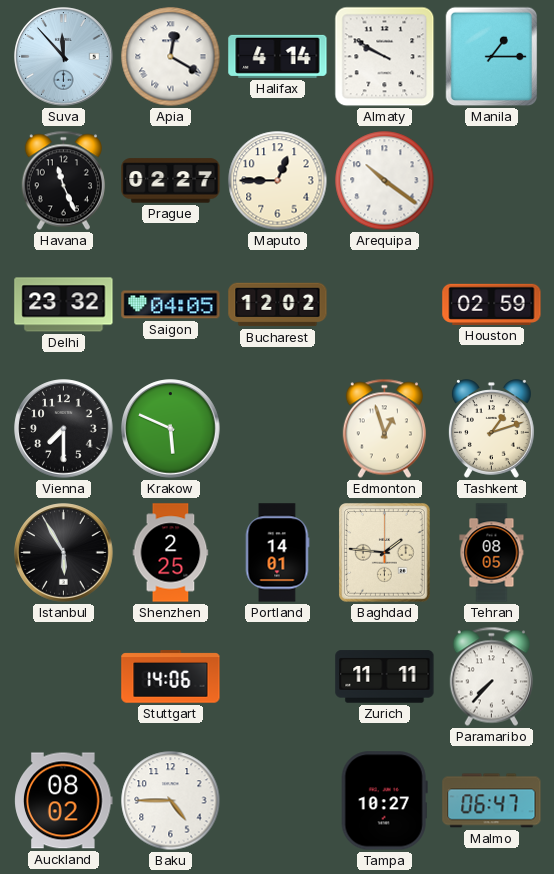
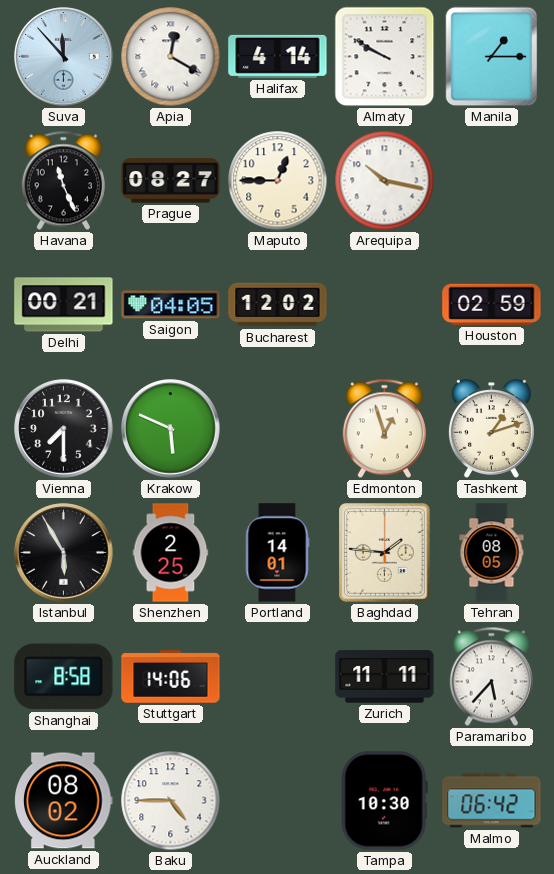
Prague: 02:27 -> 08:27
Arequipa: 10:21 -> 10:17
Delhi: 23:32 -> 00:21
Shanghai: none -> 8:58
Paramaribo: 7:37 -> 5:37
Tampa: 10:27 -> 10:30
Malmo: 06:47 -> 06:42
